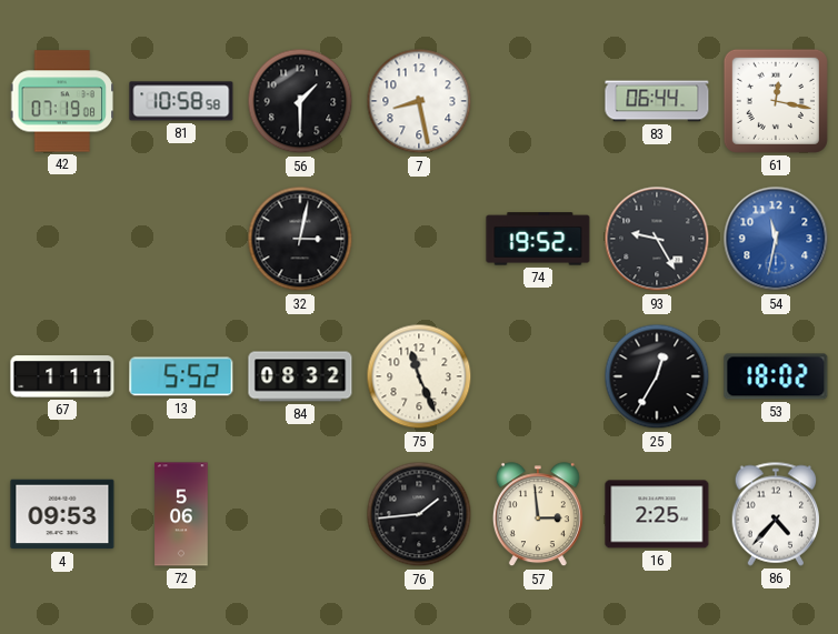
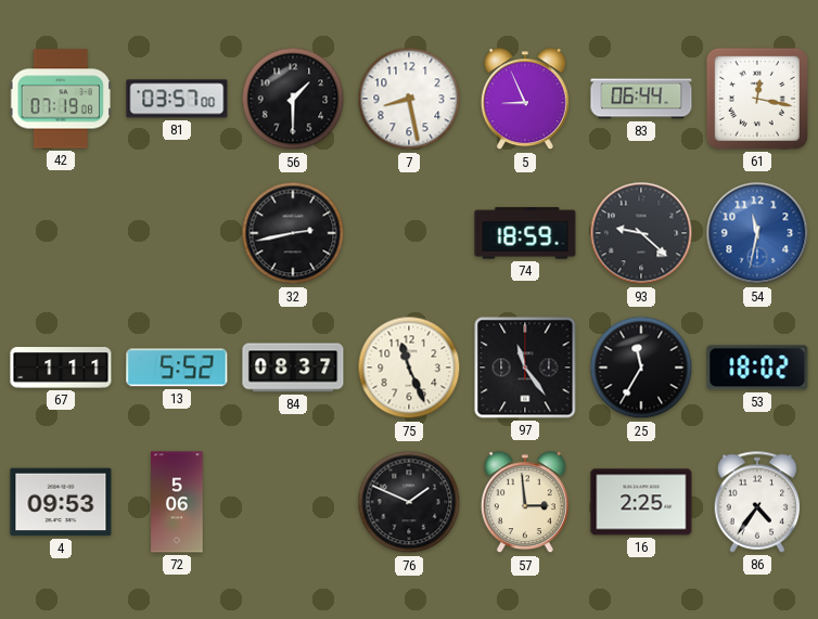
81: 10:58 -> 03:57
5: none -> 8:56
32: 3:02 -> 2:43
74: 19:52 -> 18:59
93: 9:25 -> 9:22
84: 08:32 -> 08:37
97: none -> 11:24
25: 12:35 -> 11:35
76: 1:44 -> 1:49
86: 4:37 -> 4:36
